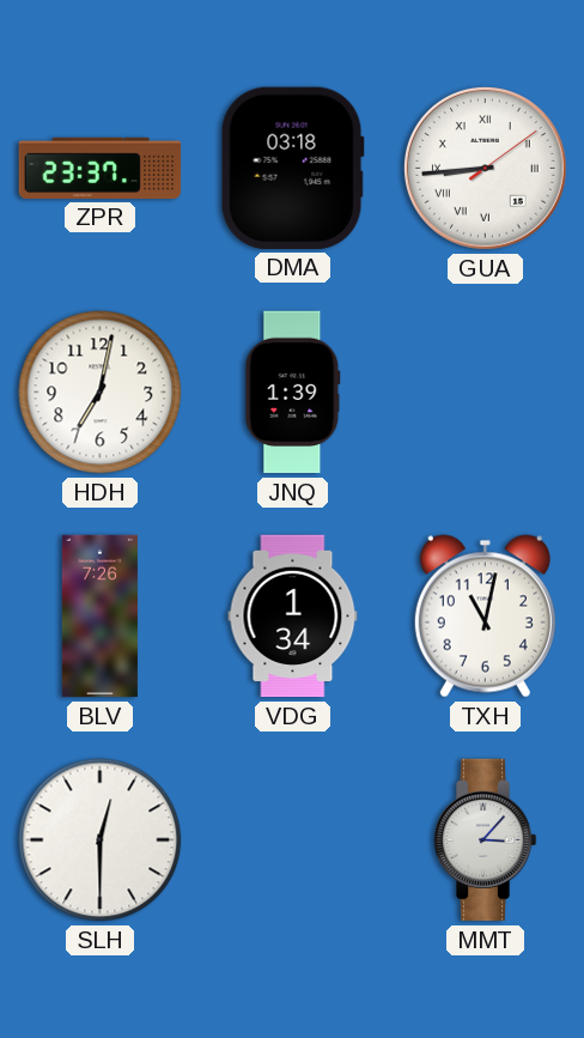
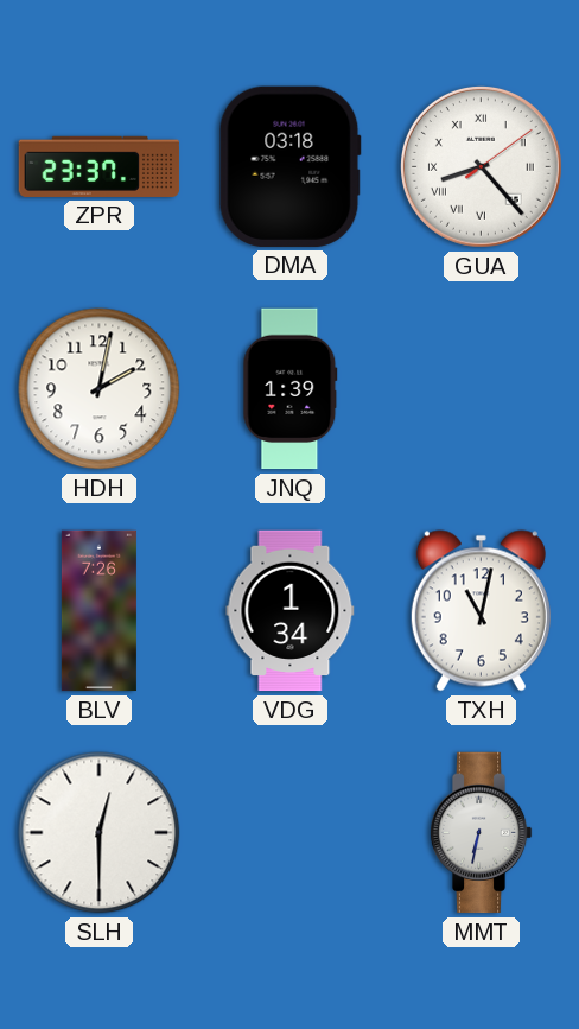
GUA: 8:44 -> 8:23
HDH: 7:02 -> 2:02
MMT: 3:07 -> 6:32
